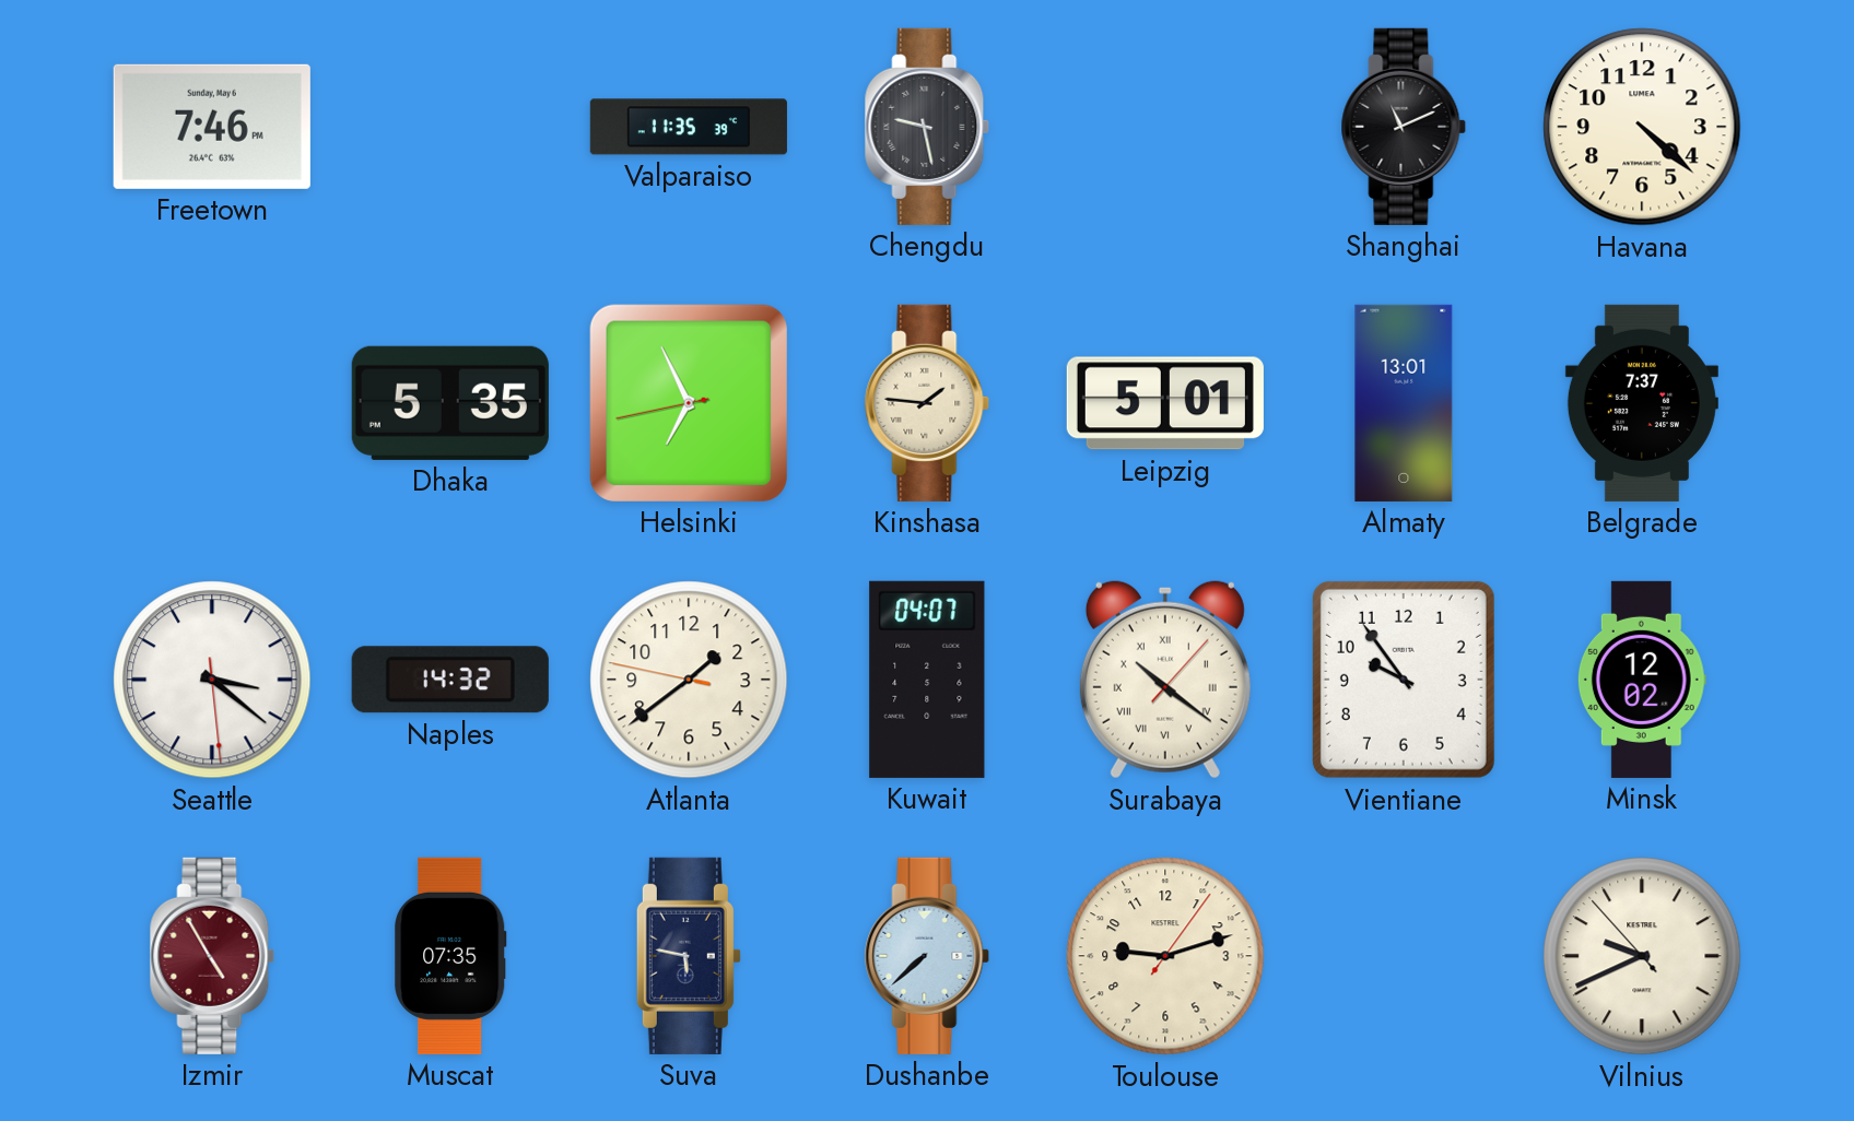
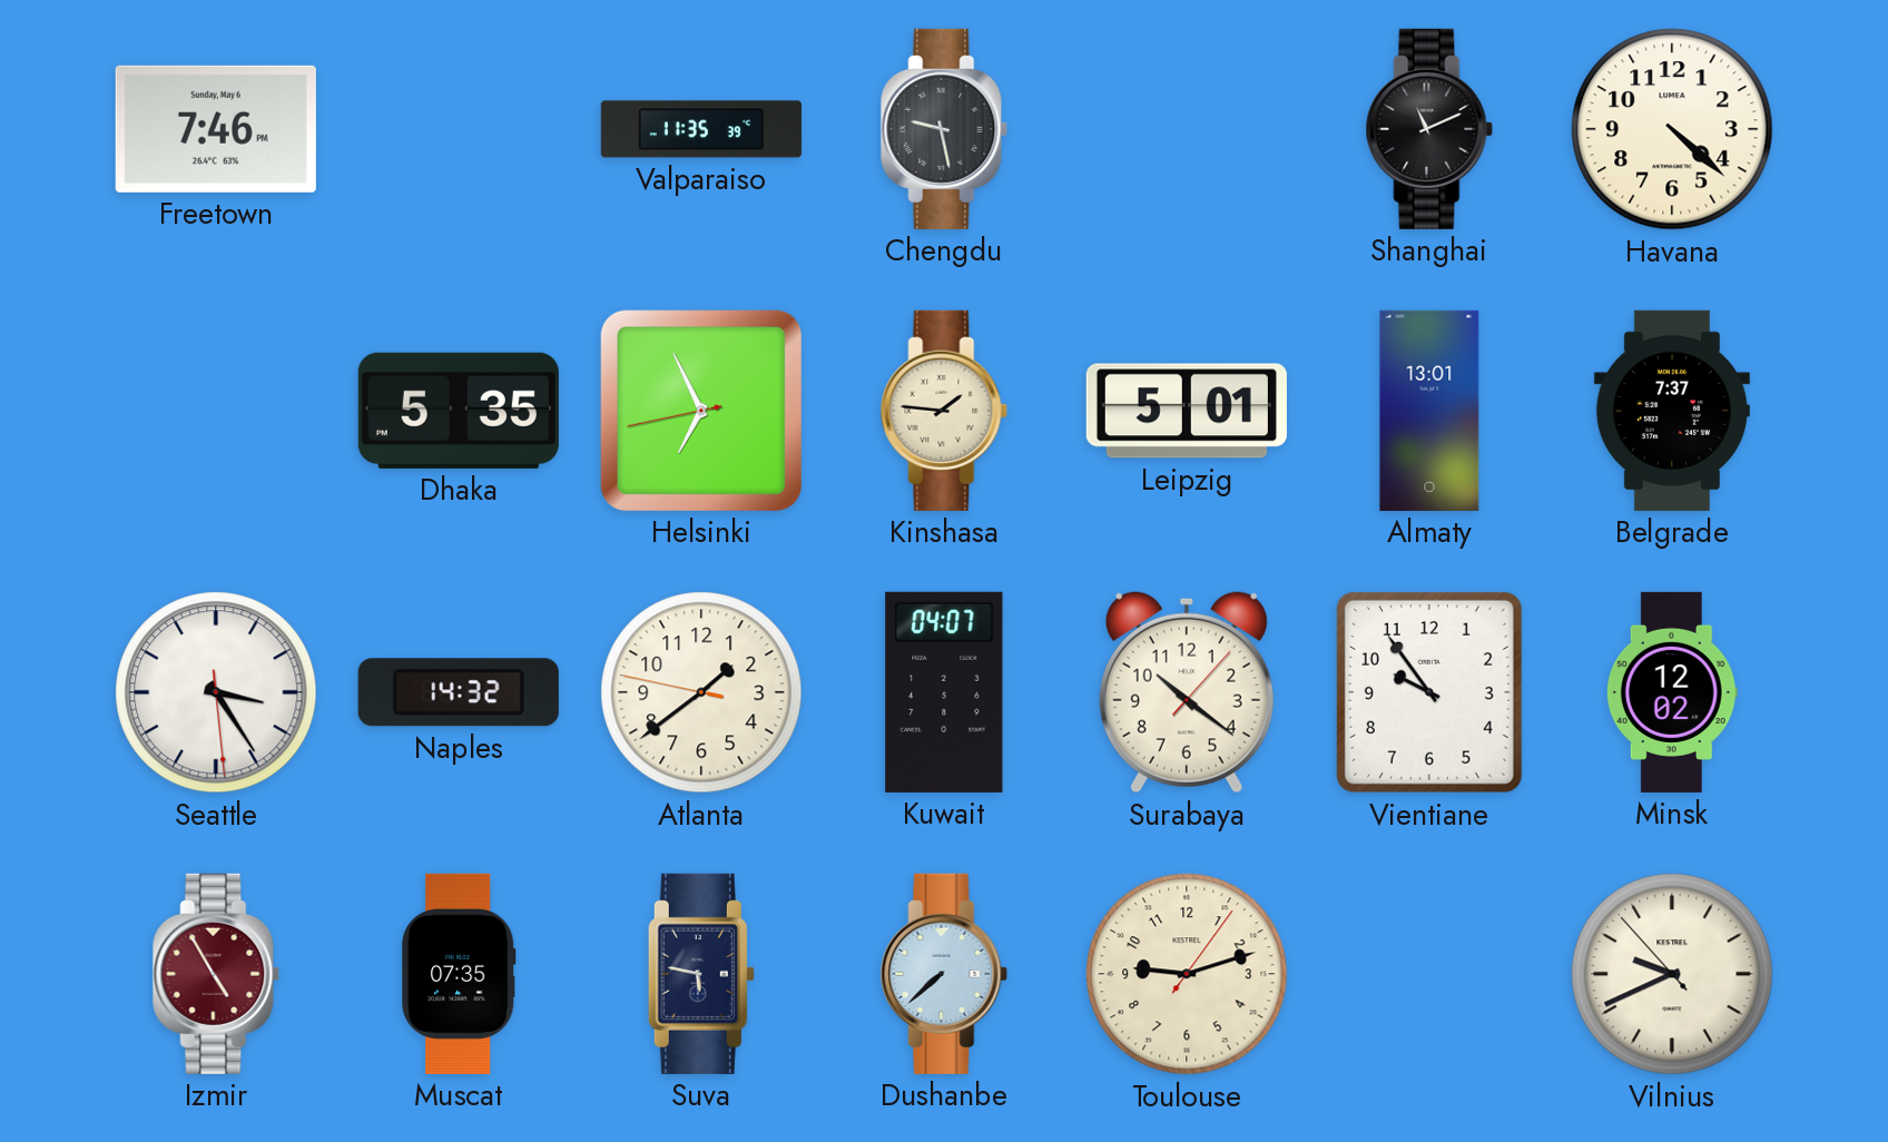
Seattle: 3:21 -> 3:24
Surabaya numerals: Roman -> Arabic
